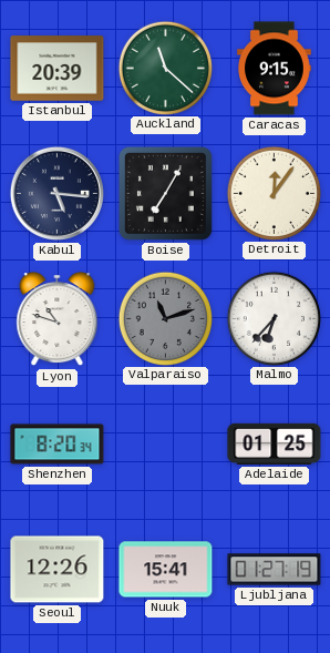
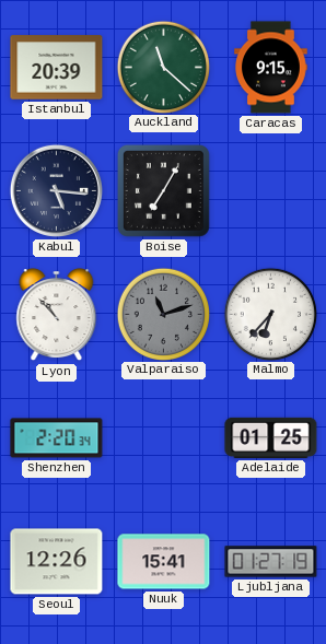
Detroit: 12:06 -> none
Lyon: 10:48 -> 10:53
Shenzhen: 8:20 -> 2:20
